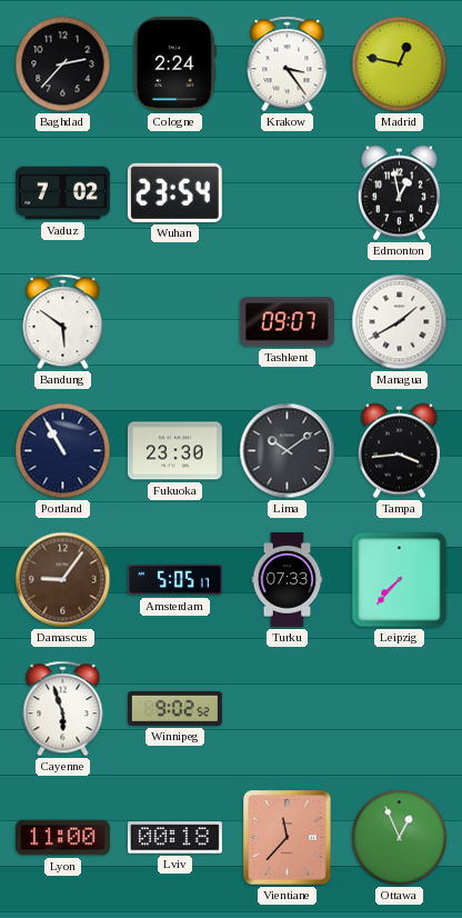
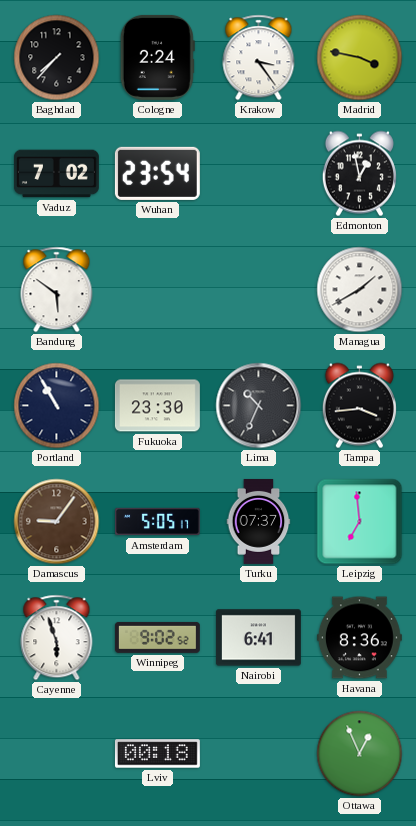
Baghdad: 2:37 -> 7:37
Madrid: 12:47 -> 3:47
Tashkent: 09:07 -> none
Lima: 10:09 -> 10:34
Turku: 07:33 -> 07:37
Leipzig: 7:37 -> 6:59
Nairobi: none -> 6:41
Havana: none -> 8:36
Lyon: 11:00 -> none
Vientiane: 11:37 -> none
